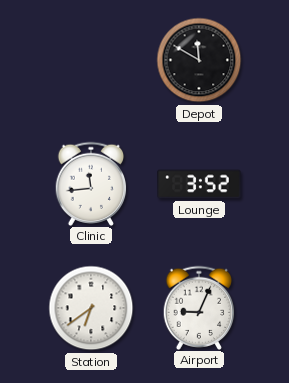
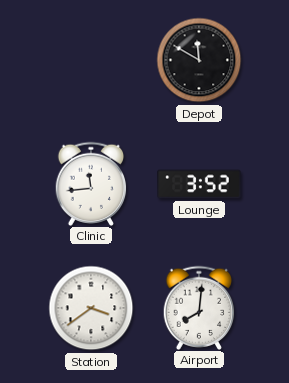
Station: 6:39 -> 3:39
Airport: 9:04 -> 8:01
